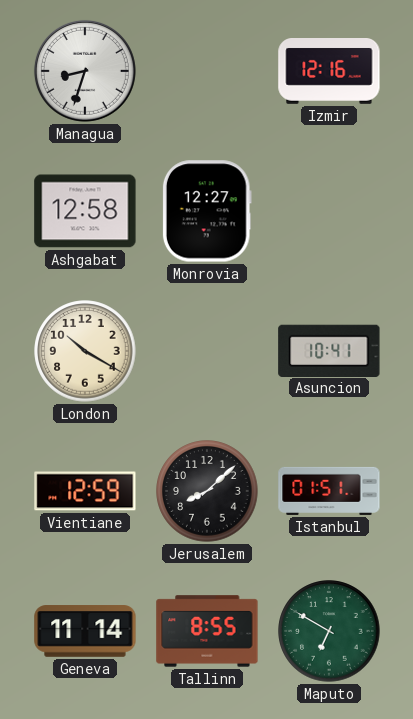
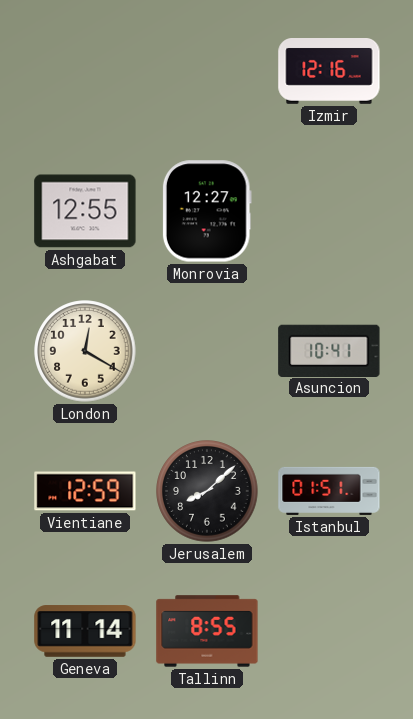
Managua: 8:33 -> none
Ashgabat: 12:58 -> 12:55
London: 10:20 -> 12:20
Maputo: 6:50 -> none
